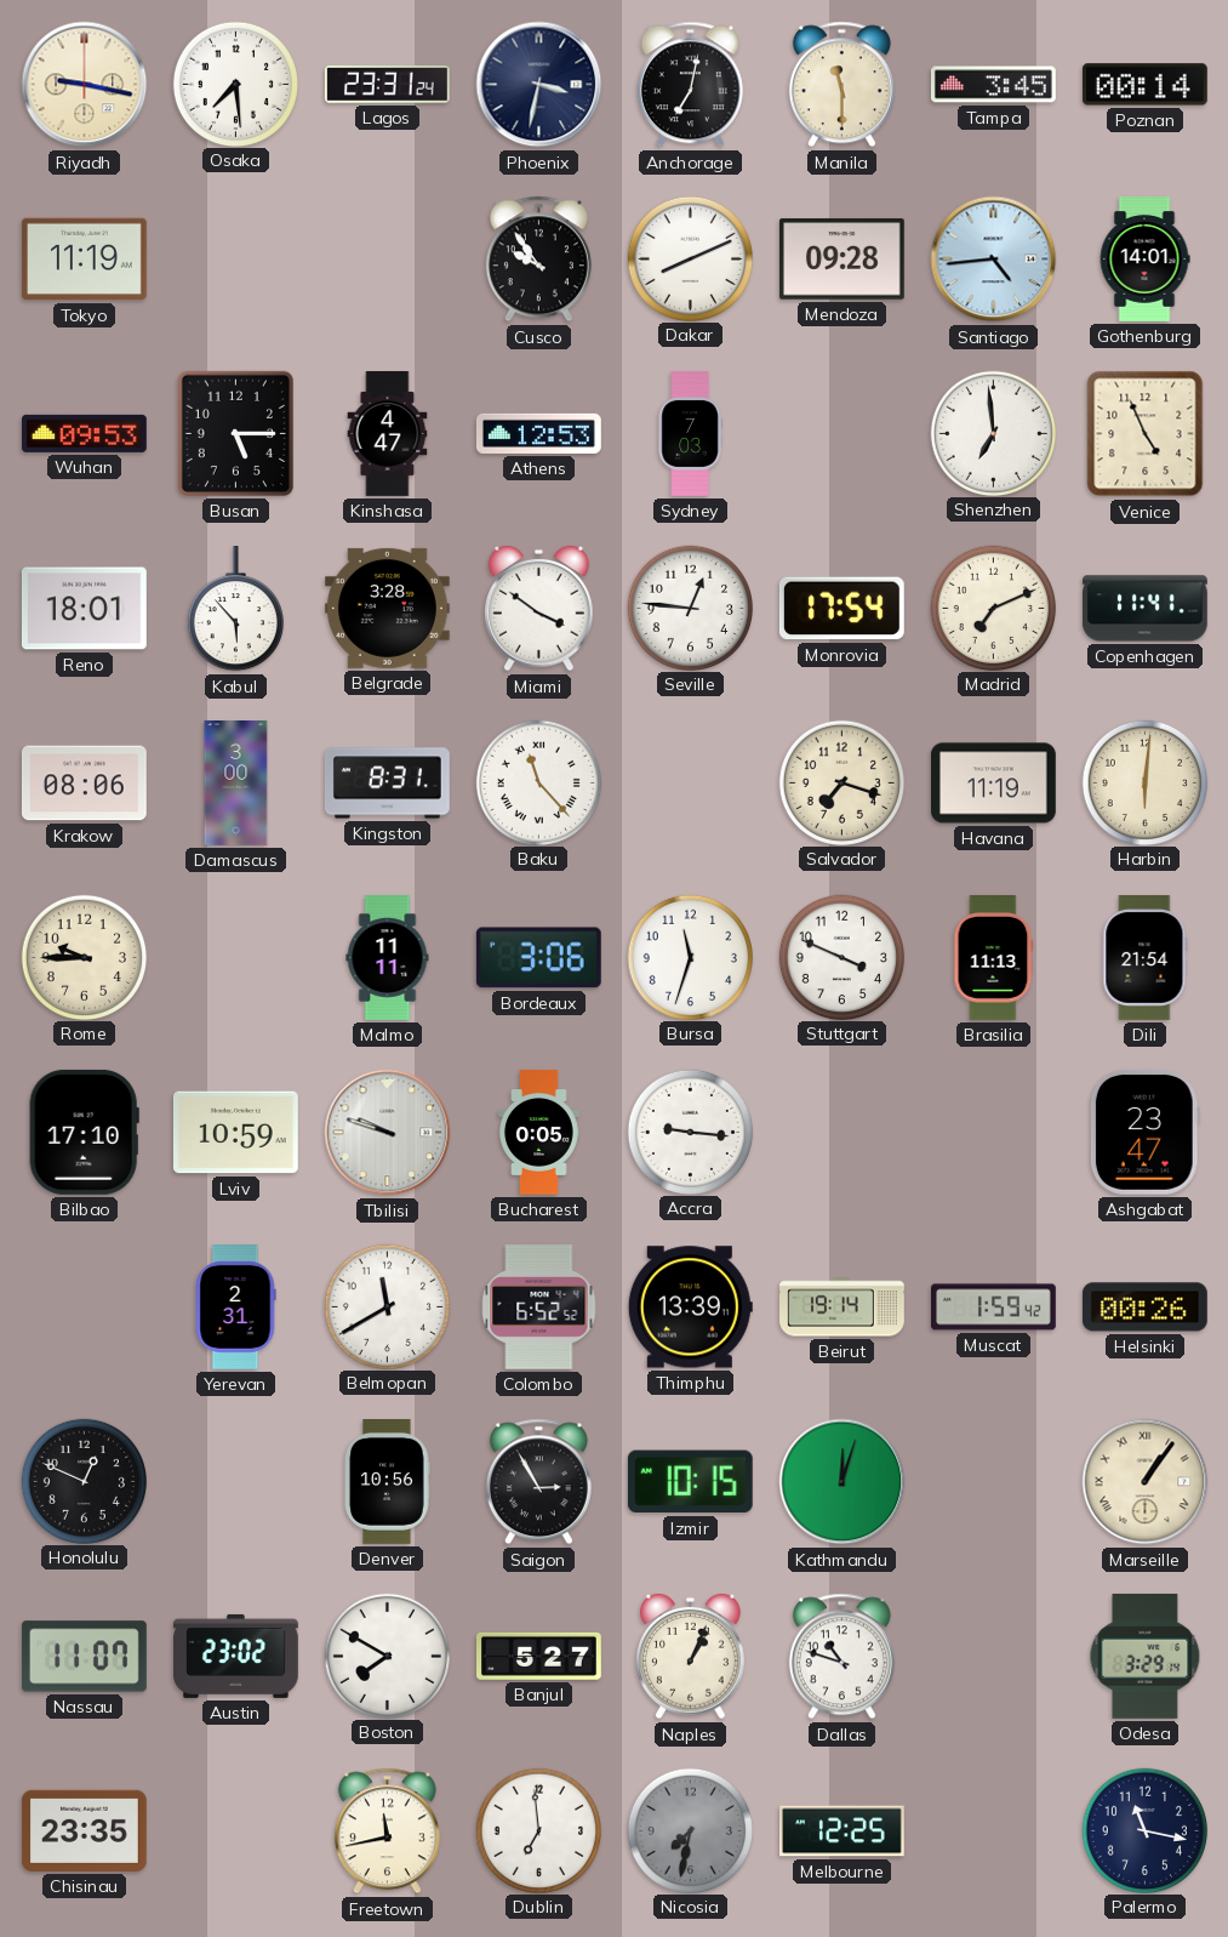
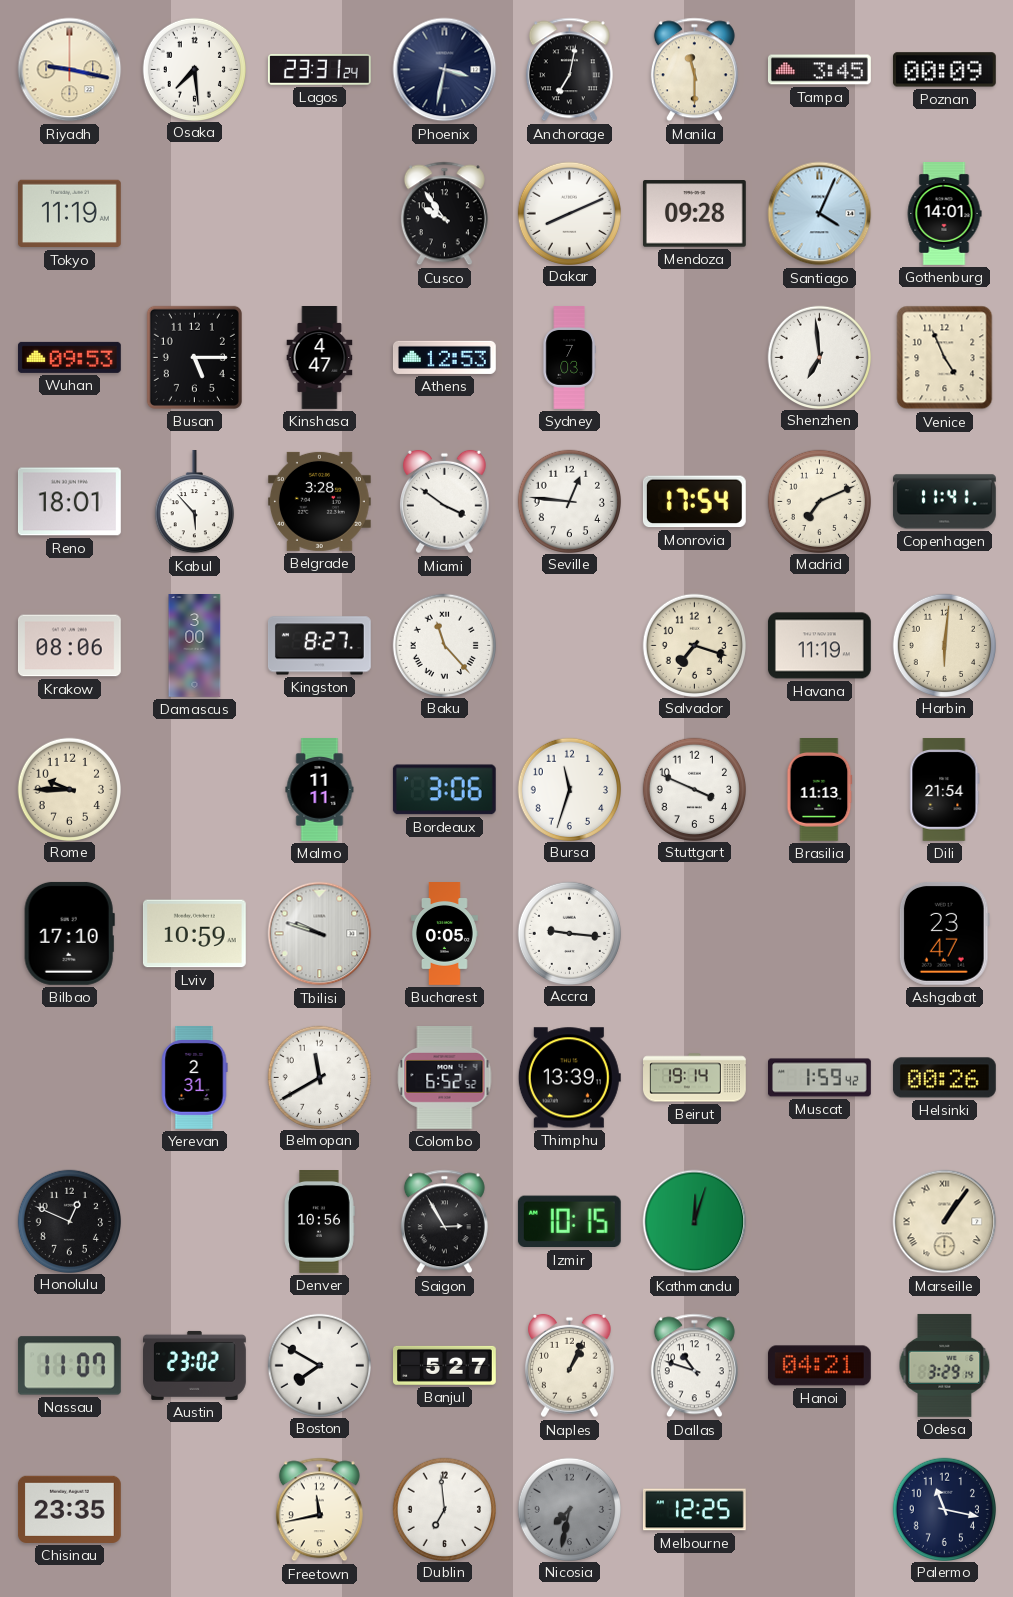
Poznan: 00:14 -> 00:09
Santiago: 4:44 -> 4:04
Kingston: 8:31 -> 8:27
Hanoi: none -> 04:21
